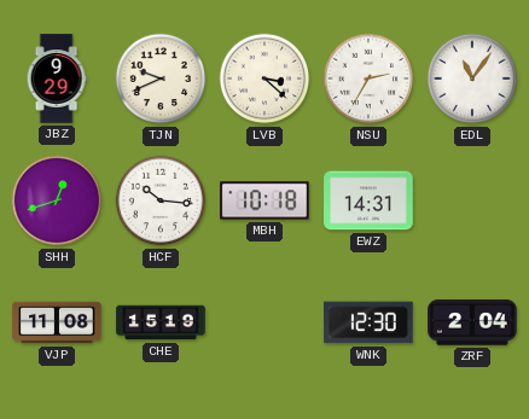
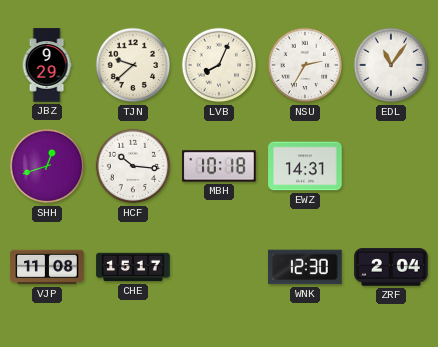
TJN: 9:41 -> 9:38
LVB: 3:22 -> 8:04
CHE: 15:19 -> 15:17
